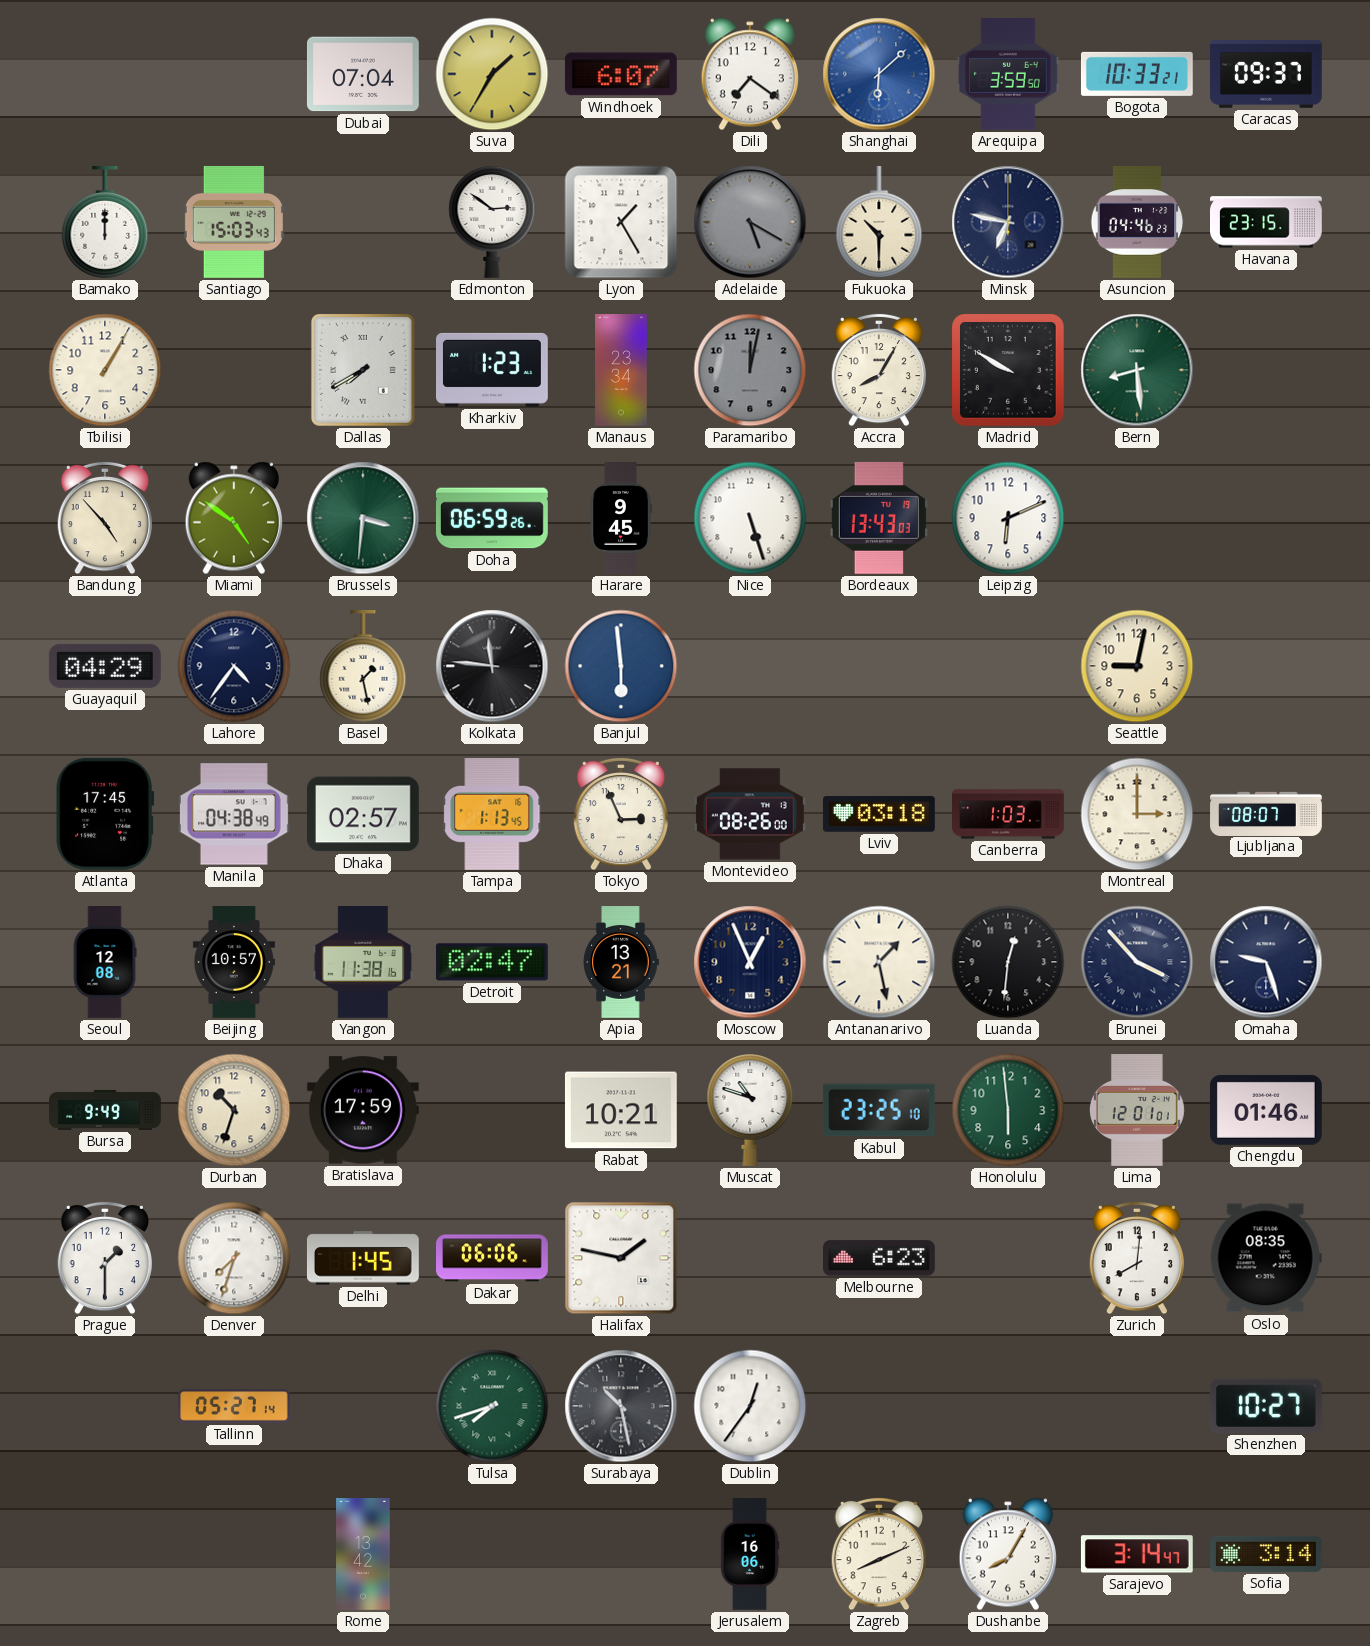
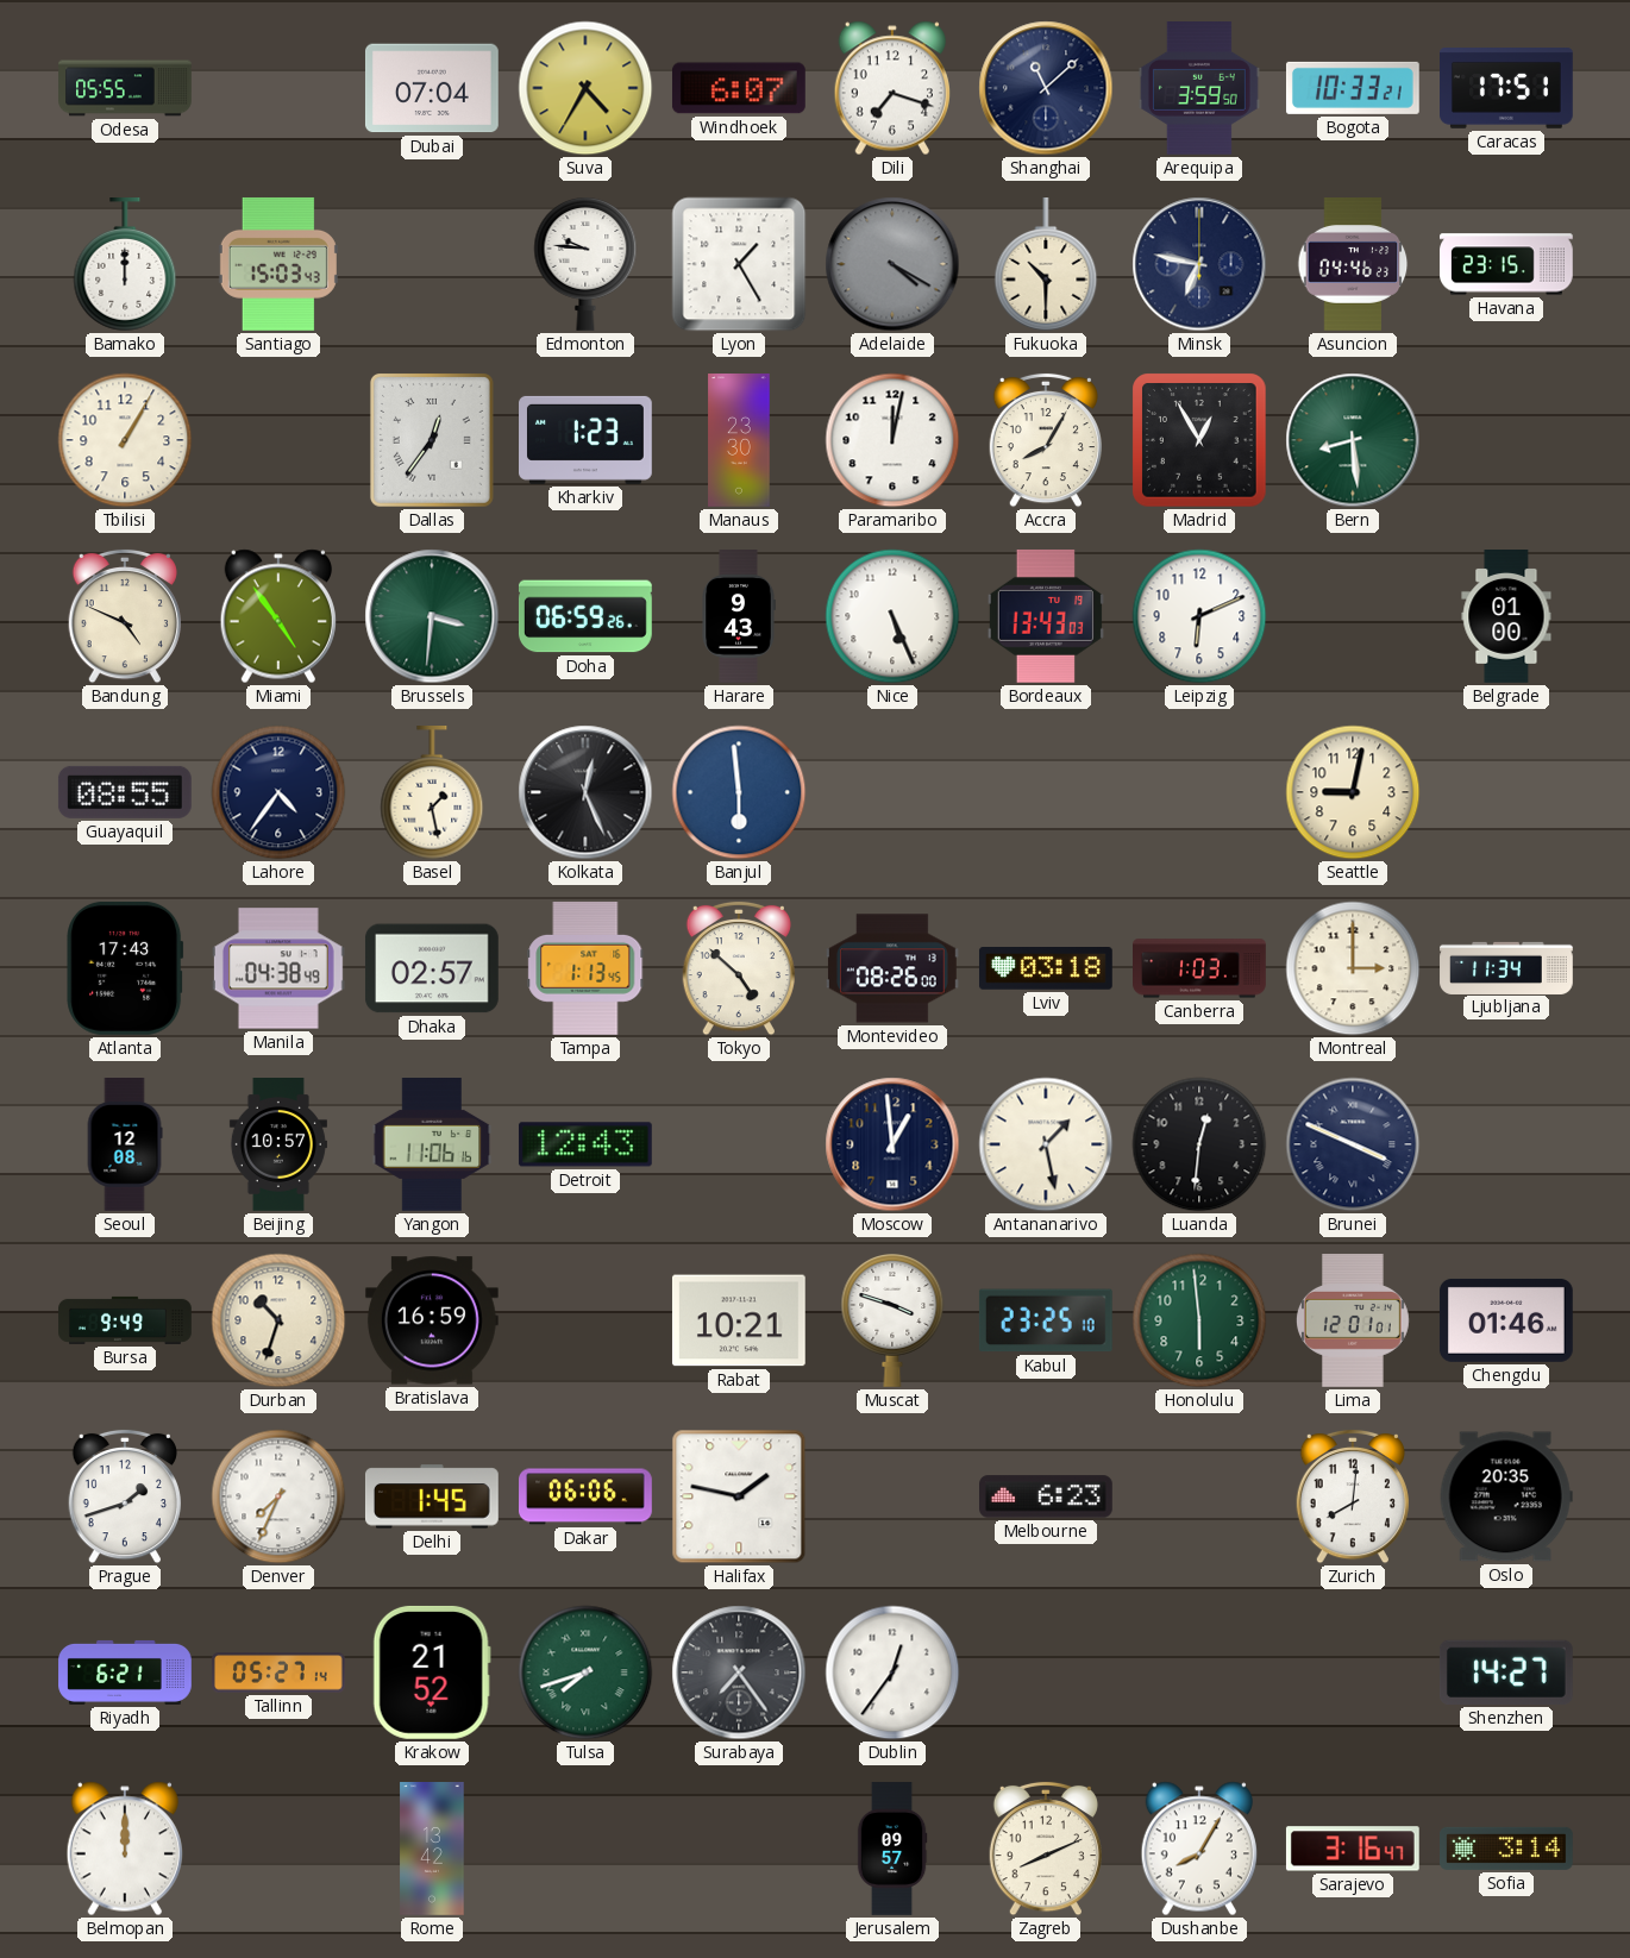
Odesa: none -> 05:55
Suva: 1:35 -> 4:35
Dili: 7:21 -> 7:18
Shanghai: 6:08 -> 11:08
Shanghai dial: blue -> navy
Caracas: 09:37 -> 17:51
Edmonton: 2:51 -> 9:46
Adelaide: 5:20 -> 4:20
Dallas: 7:40 -> 12:36
Manaus: 23:34 -> 23:30
Paramaribo dial: grey -> white
Madrid: 9:50 -> 12:55
Bandung: 4:53 -> 4:49
Miami: 4:51 -> 4:54
Harare: 9:45 -> 9:43
Nice: 5:27 -> 5:26
Belgrade: none -> 01:00
Guayaquil: 04:29 -> 08:55
Kolkata: 11:46 -> 12:26
Atlanta: 17:45 -> 17:43
Tokyo: 2:56 -> 4:52
Ljubljana: 08:07 -> 11:34
Yangon: 11:38 -> 11:06
Detroit: 02:47 -> 12:43
Apia: 13:21 -> none
Moscow: 12:56 -> 12:59
Brunei: 3:53 -> 3:49
Omaha: 9:27 -> none
Bratislava: 17:59 -> 16:59
Muscat: 10:48 -> 3:48
Prague: 1:30 -> 1:42
Denver: 7:33 -> 7:34
Oslo: 08:35 -> 20:35
Riyadh: none -> 6:21
Krakow: none -> 21:52
Surabaya: 10:28 -> 7:24
Shenzhen: 10:27 -> 14:27
Belmopan: none -> 12:00
Jerusalem: 16:06 -> 09:57
Sarajevo: 3:14 -> 3:16
